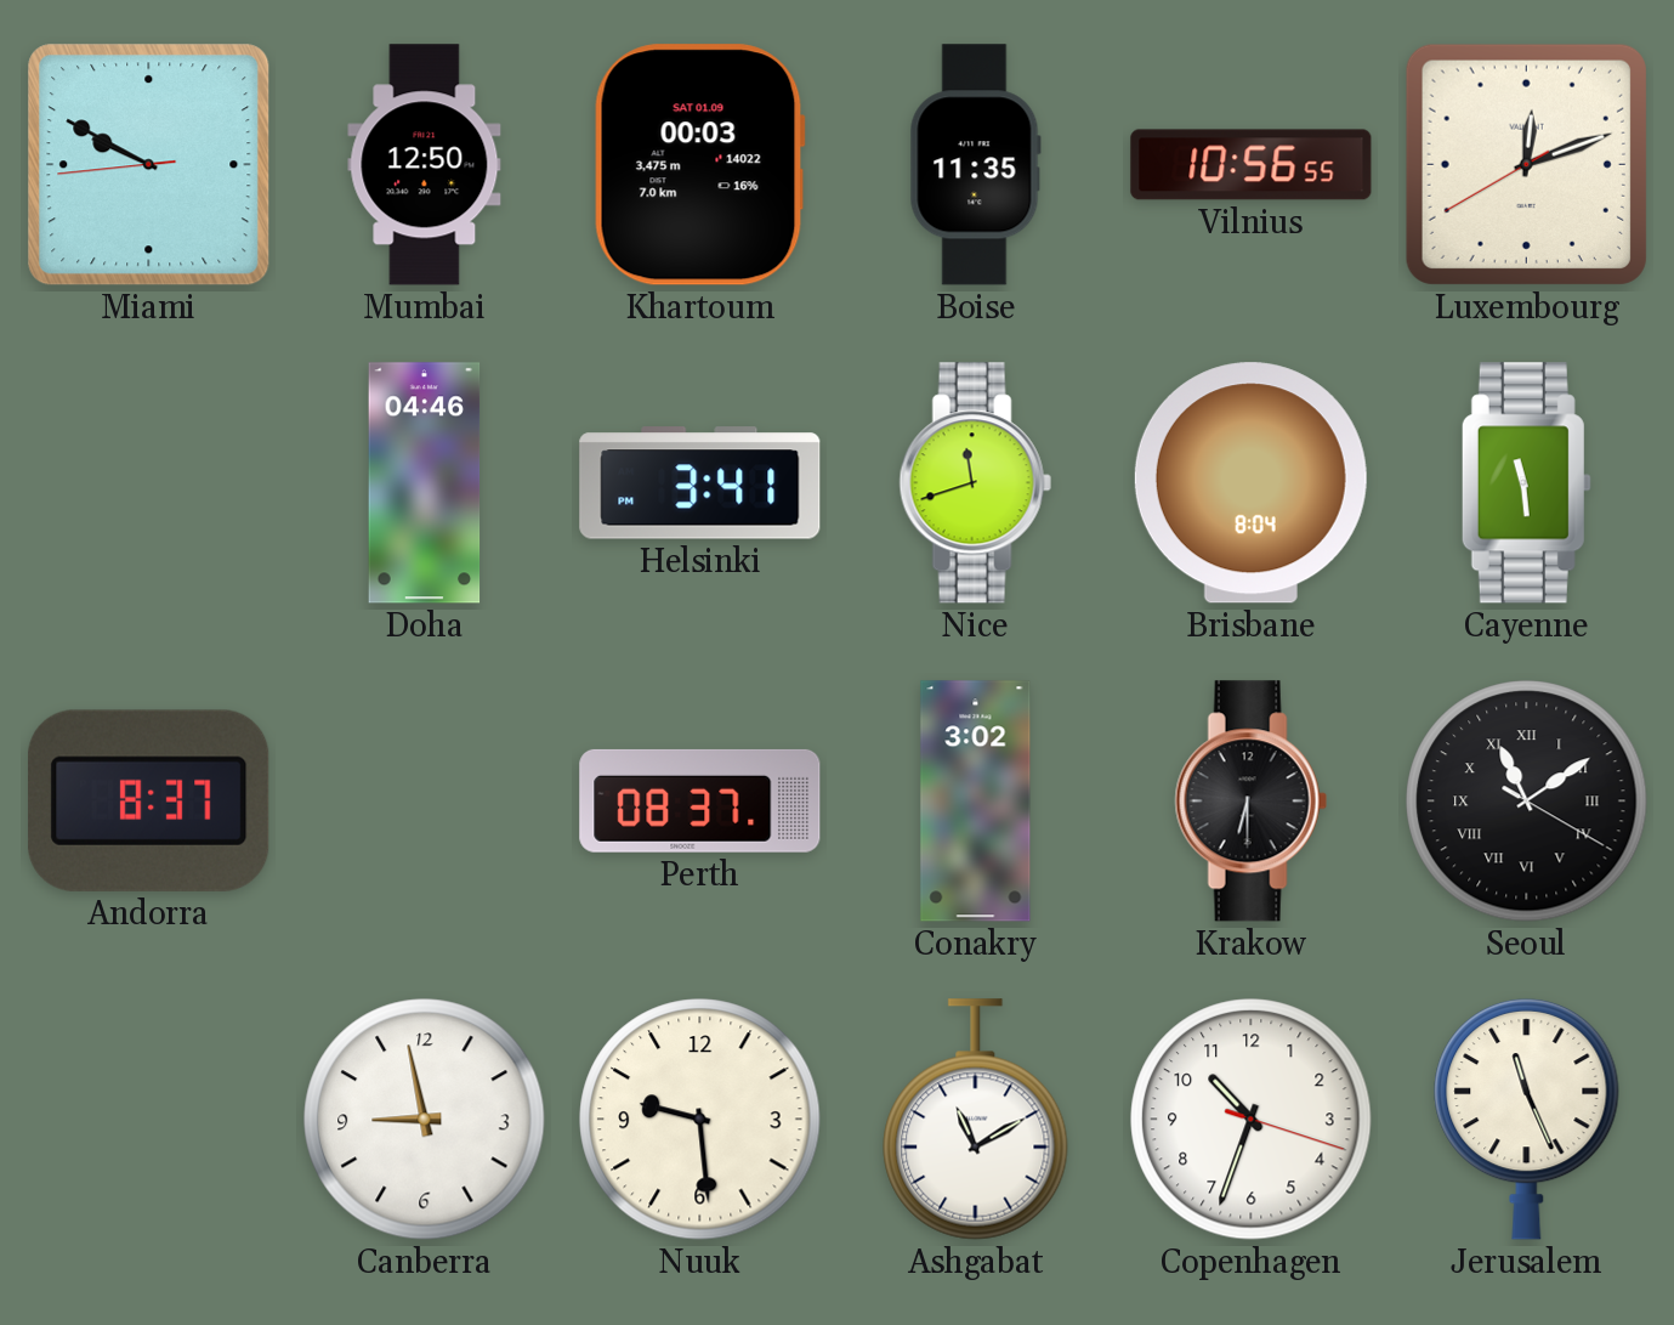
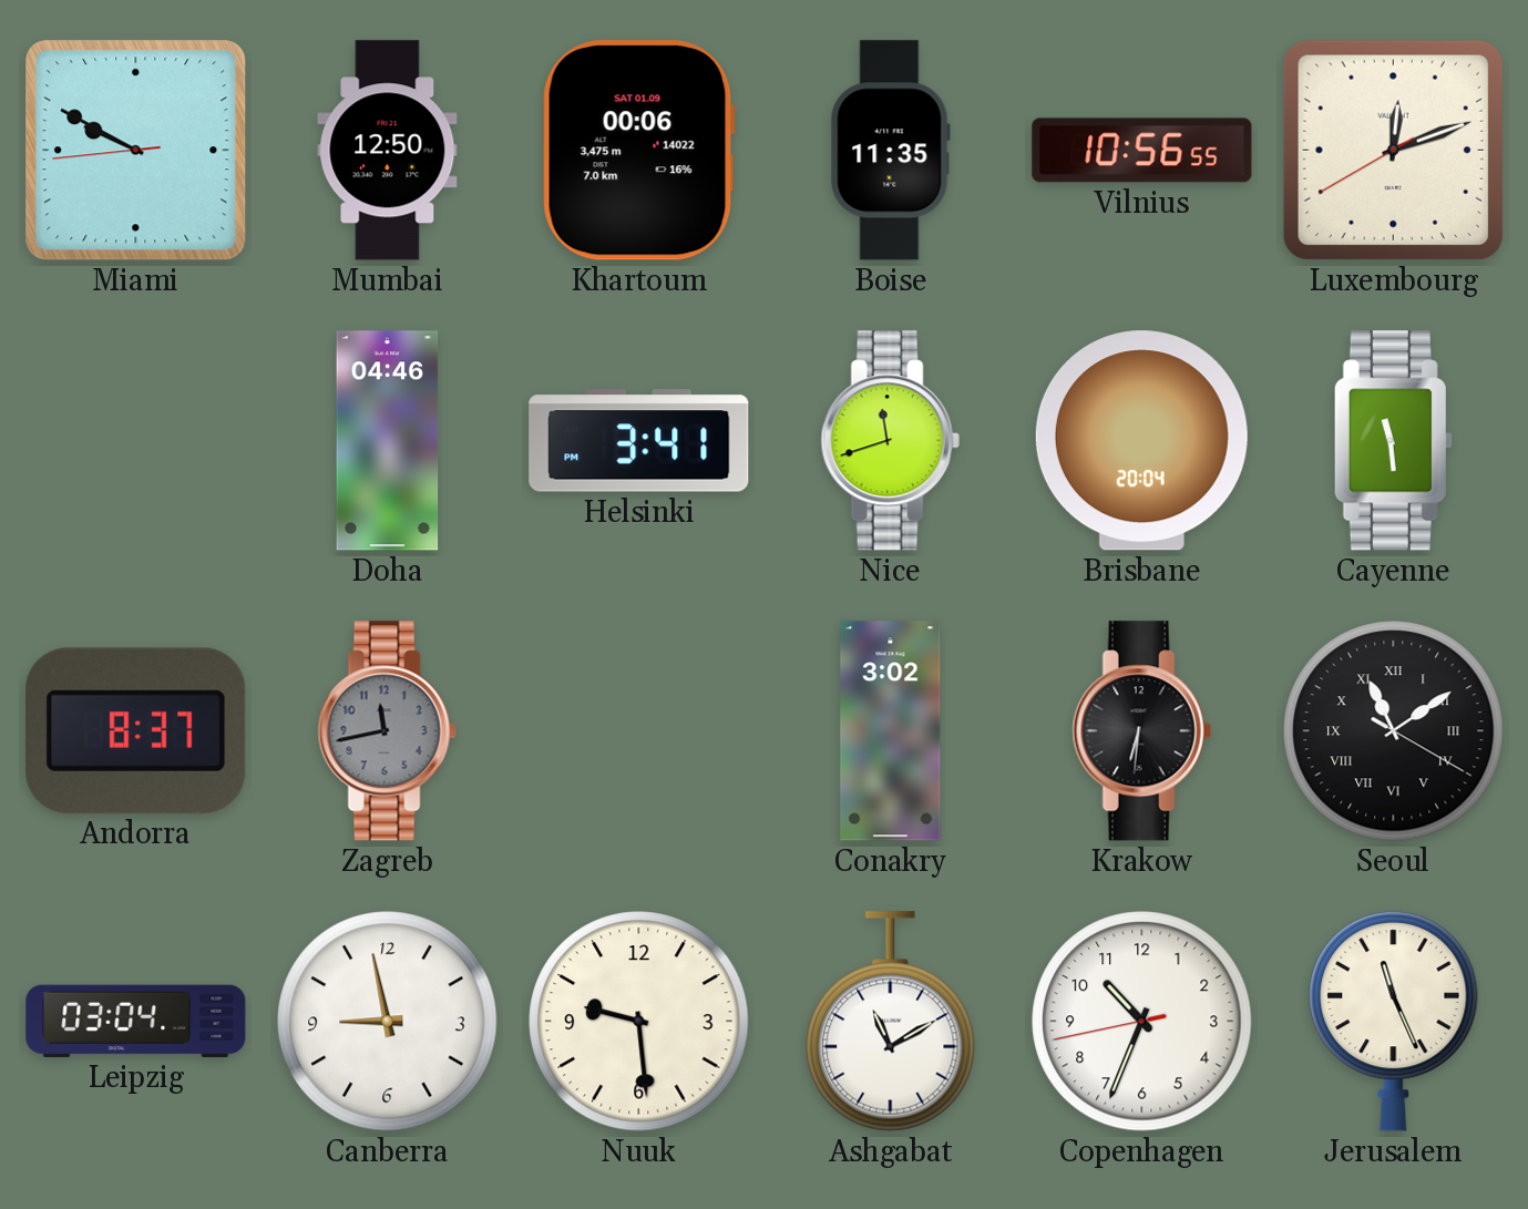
Khartoum: 00:03 -> 00:06
Brisbane: 8:04 -> 20:04
Zagreb: none -> 11:43
Perth: 08:37 -> none
Krakow: 6:30 -> 6:31
Leipzig: none -> 03:04
Copenhagen: 10:33:18 -> 10:33:43
